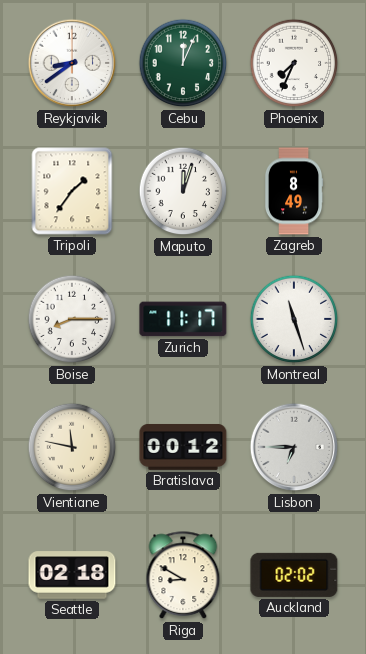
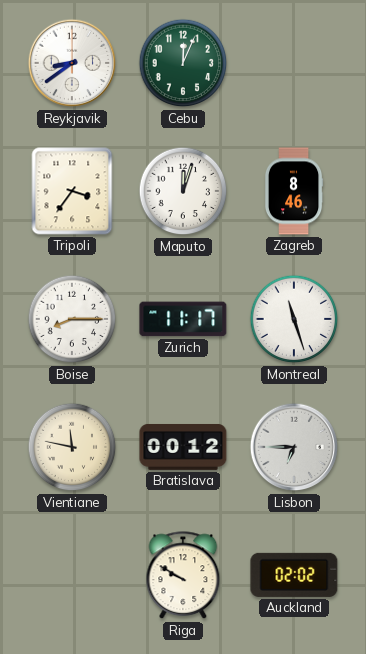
Phoenix: 7:34 -> none
Tripoli: 1:36 -> 3:36
Zagreb: 8:49 -> 8:46
Seattle: 02:18 -> none
Riga: 8:50 -> 9:50
